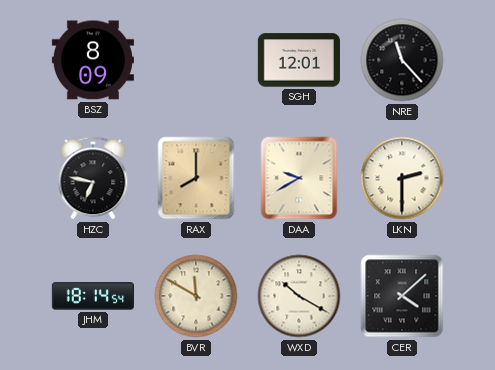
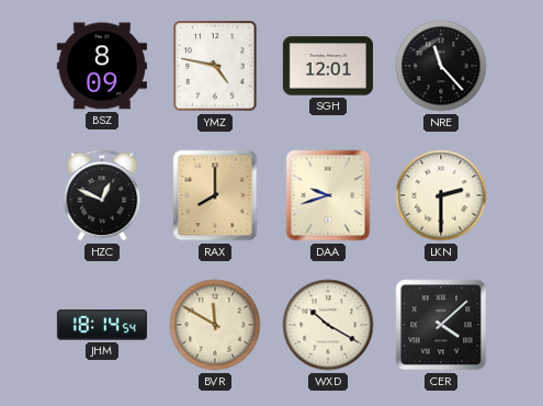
YMZ: none -> 4:47
HZC: 6:47 -> 12:49
DAA: 9:40 -> 9:42
